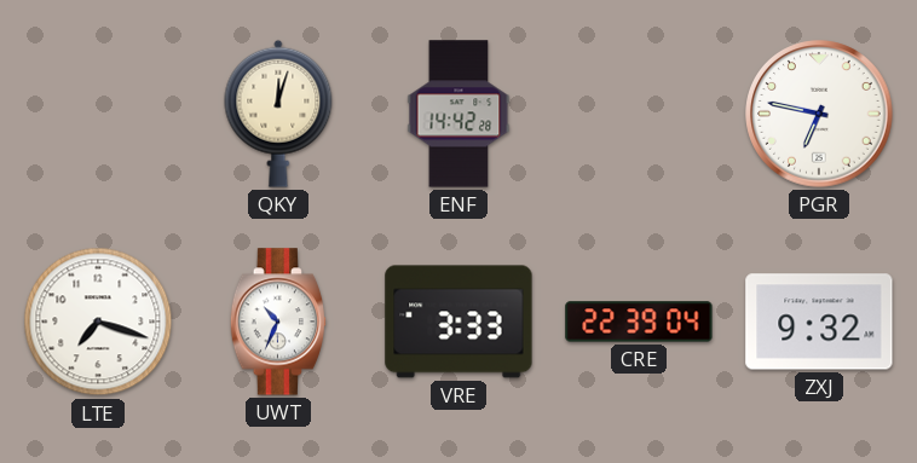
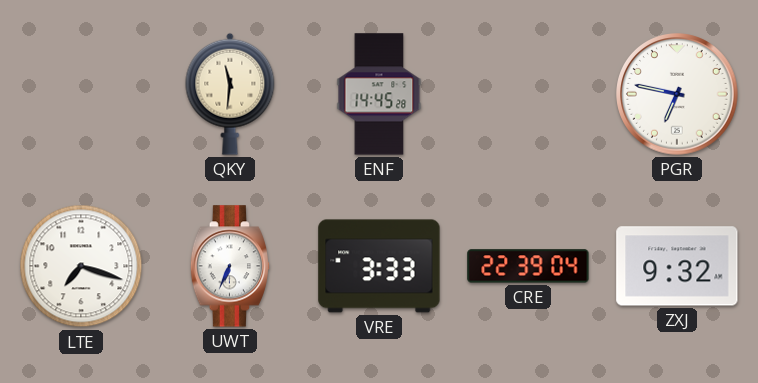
QKY: 12:03 -> 11:31
ENF: 14:42 -> 14:45
UWT: 10:34 -> 6:34
